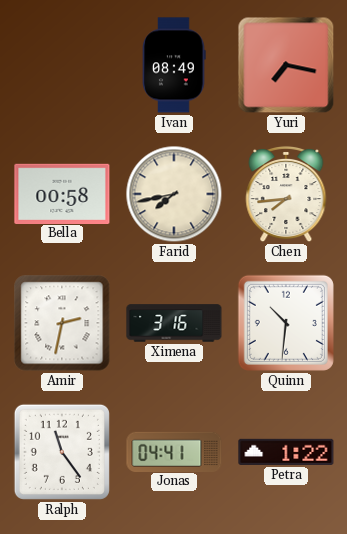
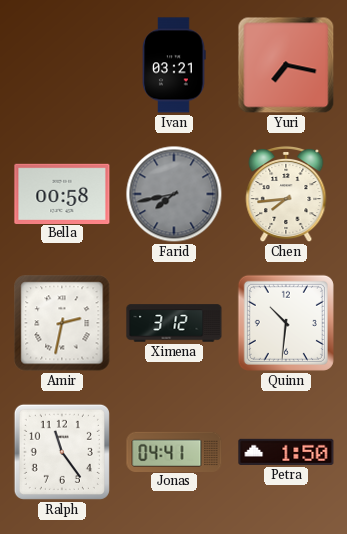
Ivan: 08:49 -> 03:21
Farid dial: cream -> grey
Ximena: 3:16 -> 3:12
Petra: 1:22 -> 1:50
